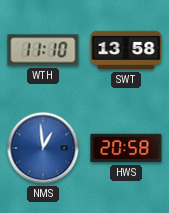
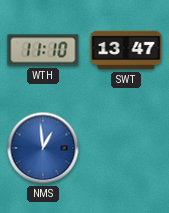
SWT: 13:58 -> 13:47
HWS: 20:58 -> none
